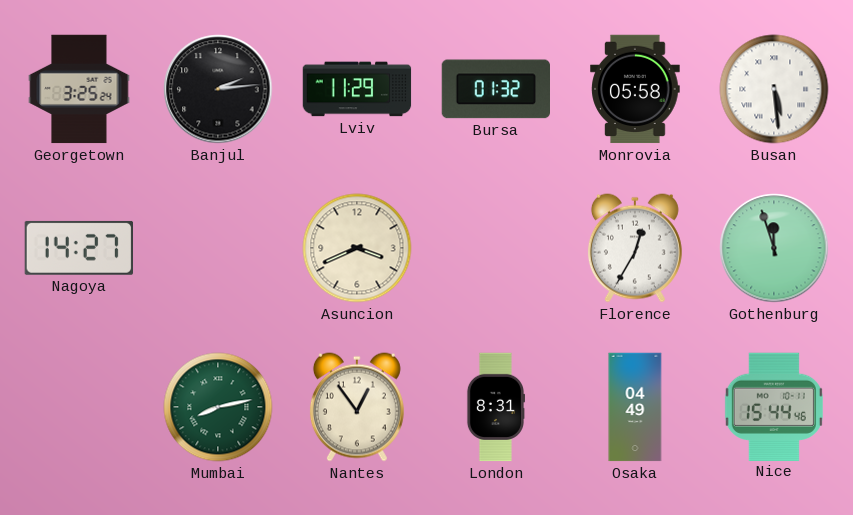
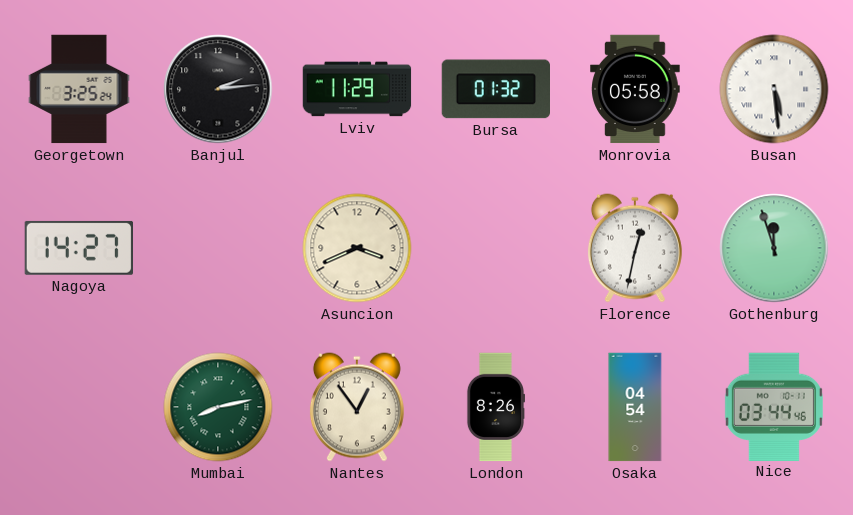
Florence: 12:35 -> 12:32
London: 8:31 -> 8:26
Osaka: 04:49 -> 04:54
Nice: 15:44 -> 03:44
